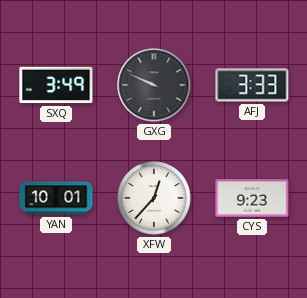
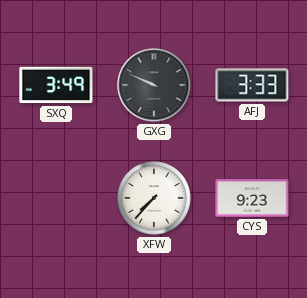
YAN: 10:01 -> none
XFW: 12:37 -> 7:37
